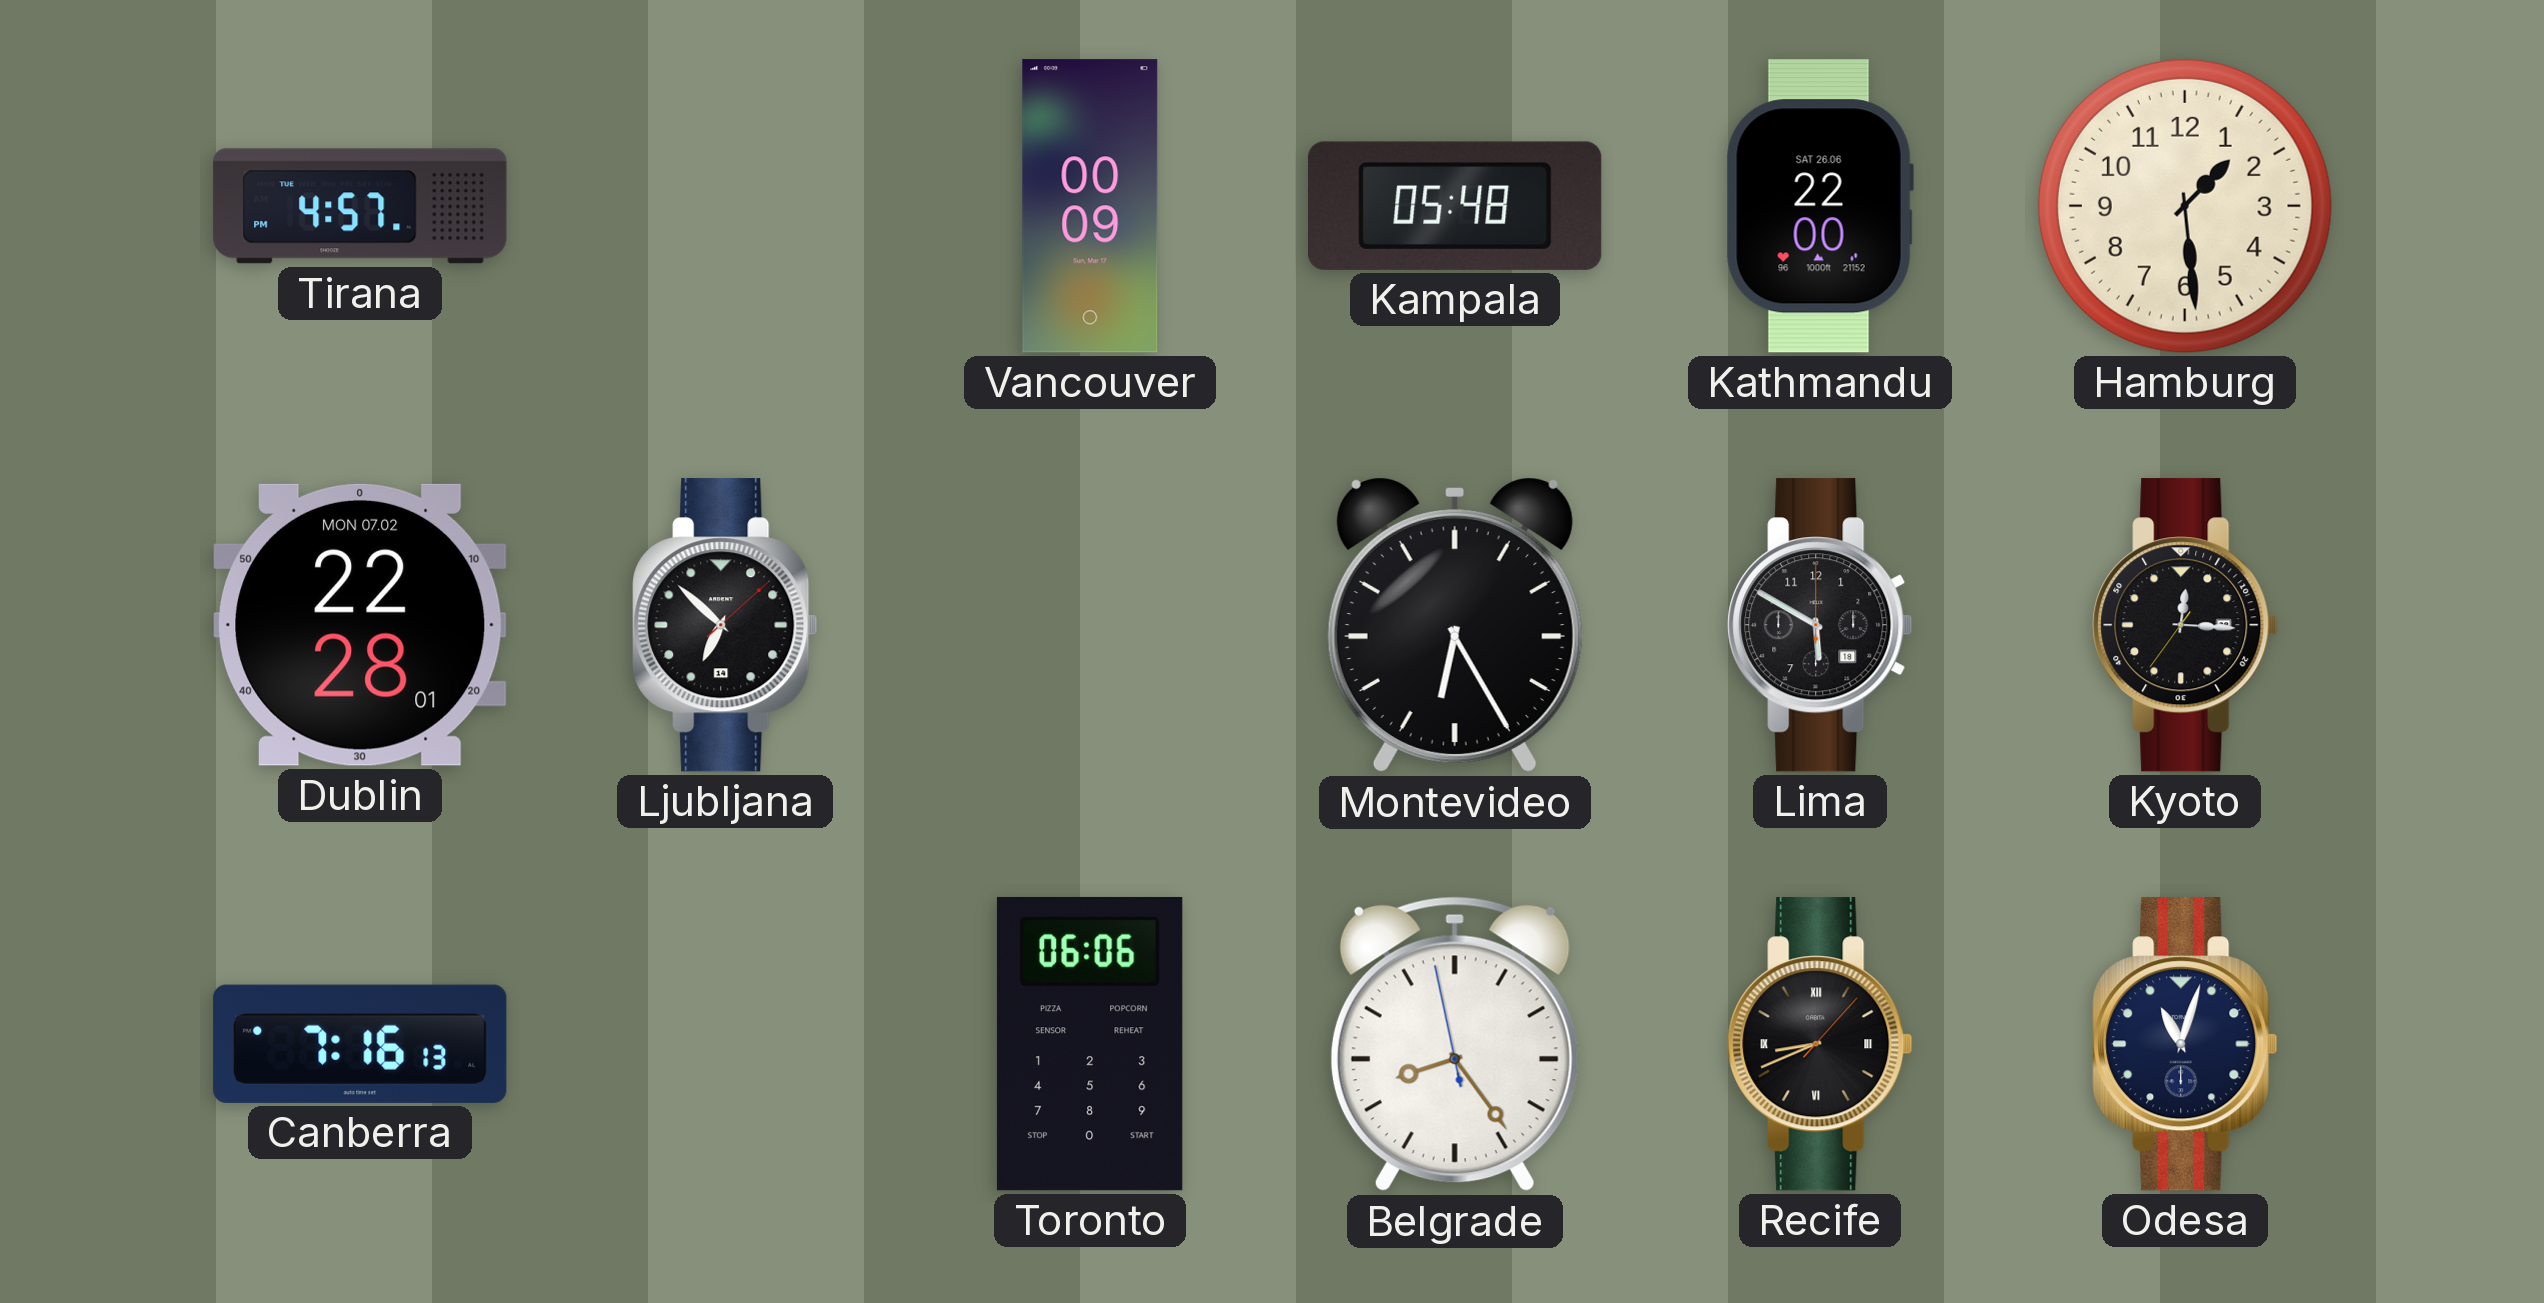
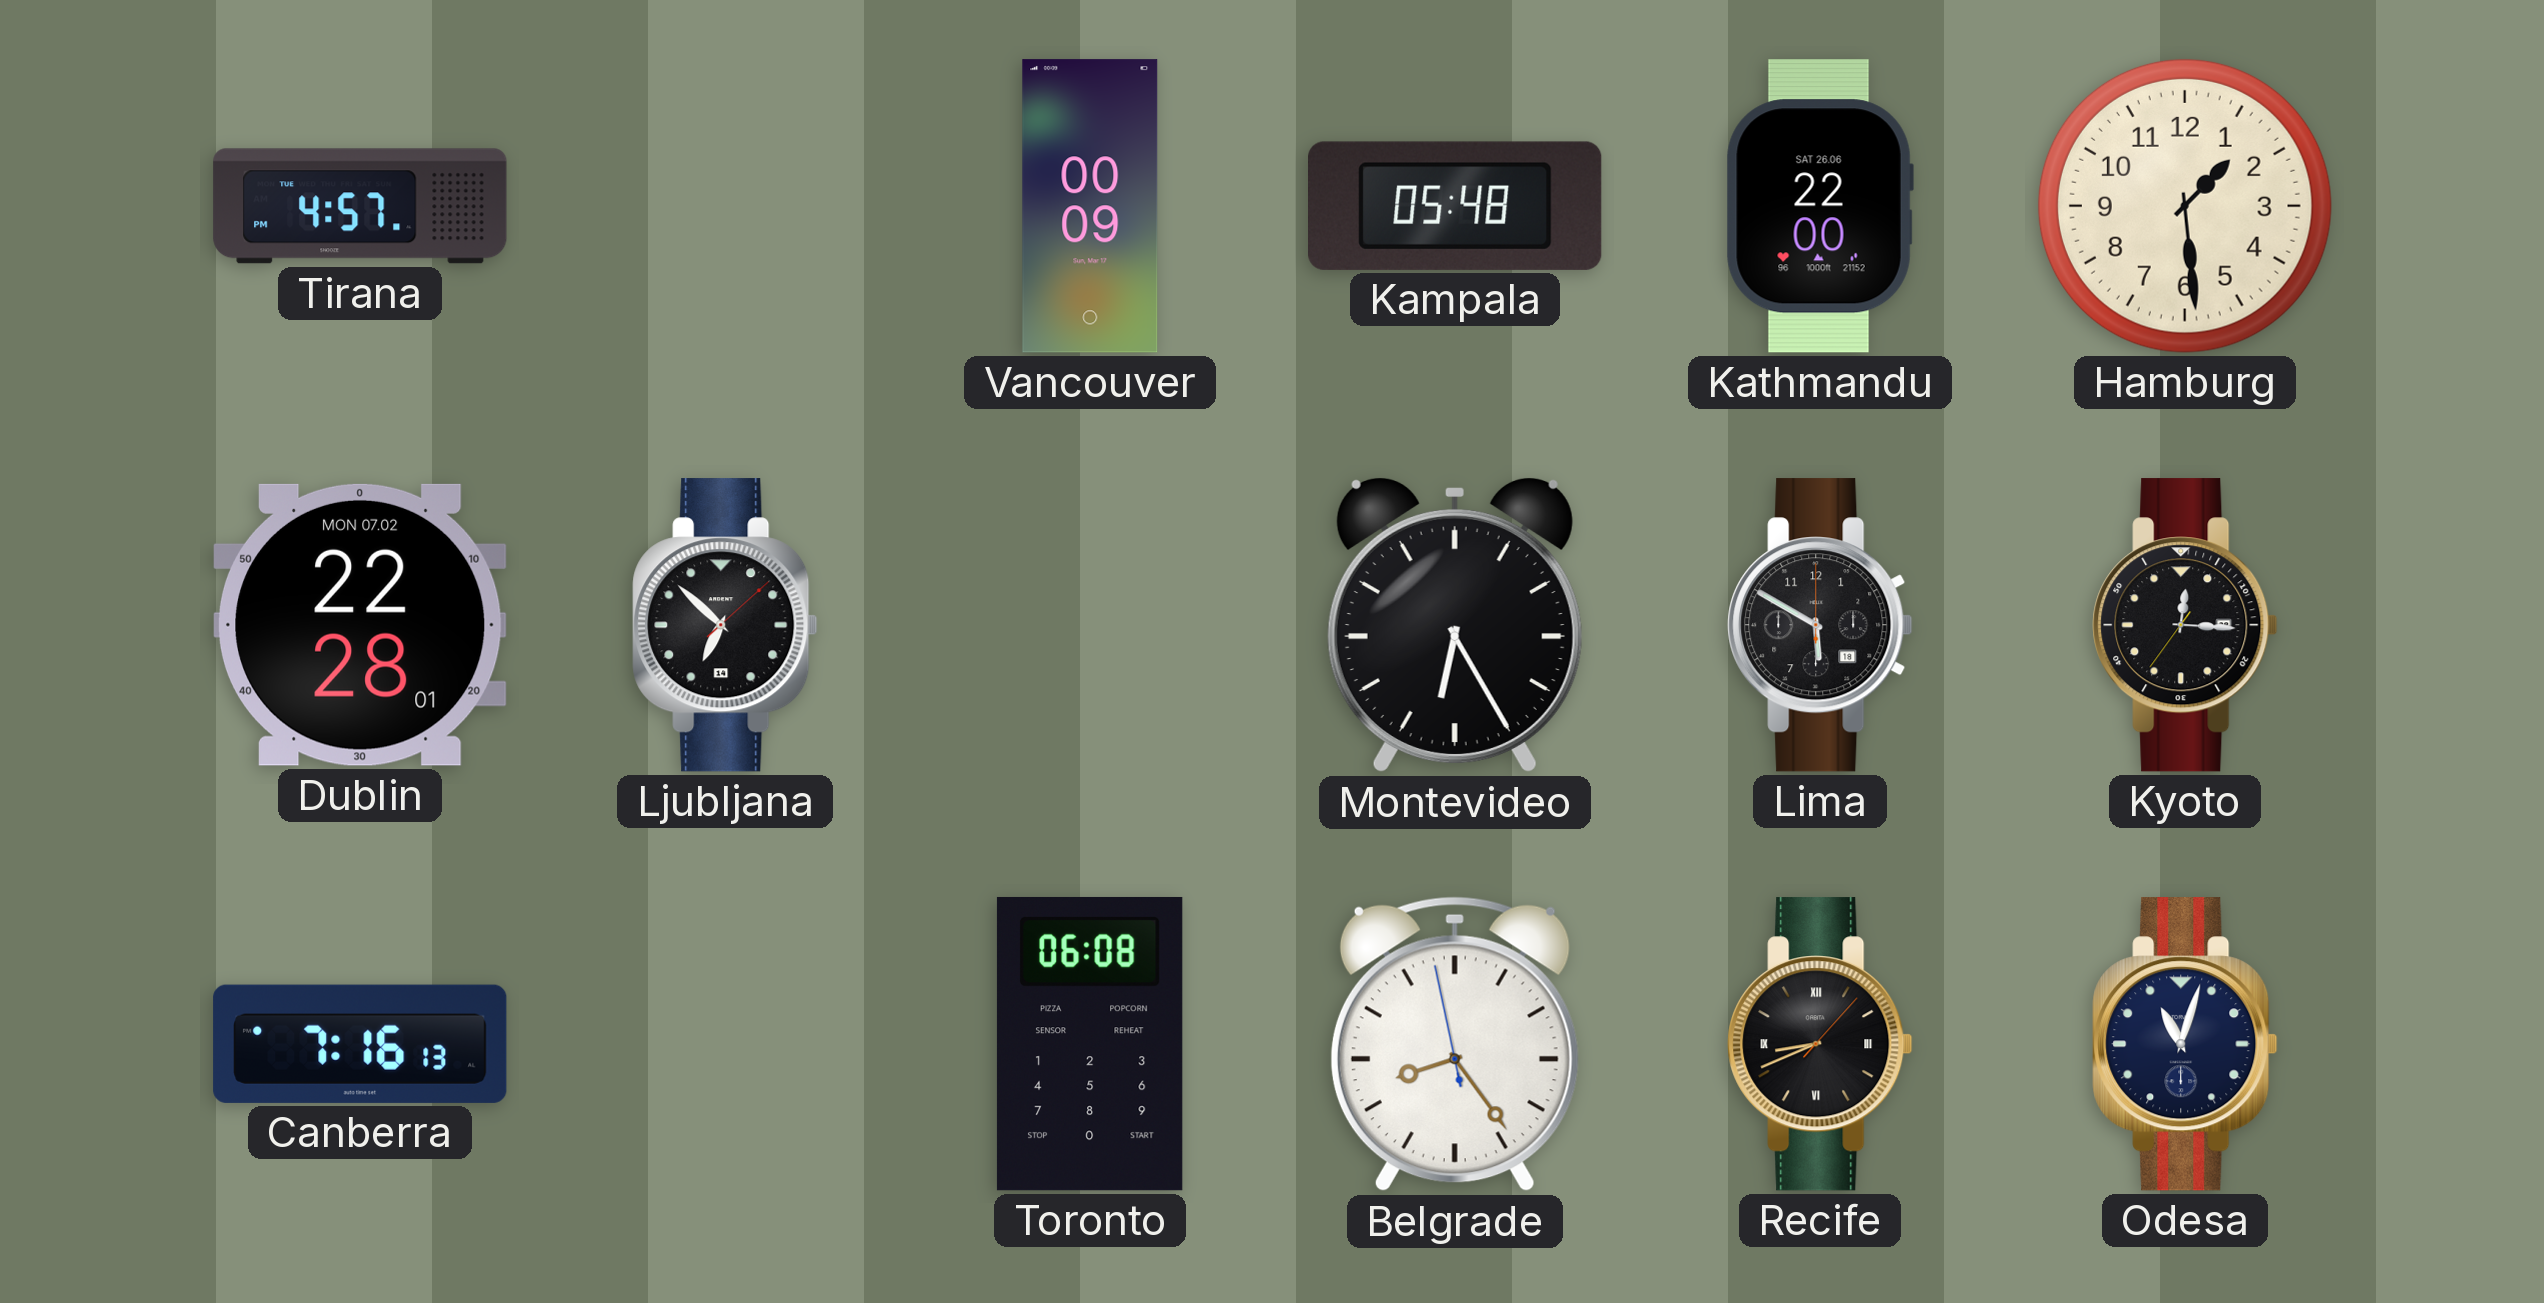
Toronto: 06:06 -> 06:08
